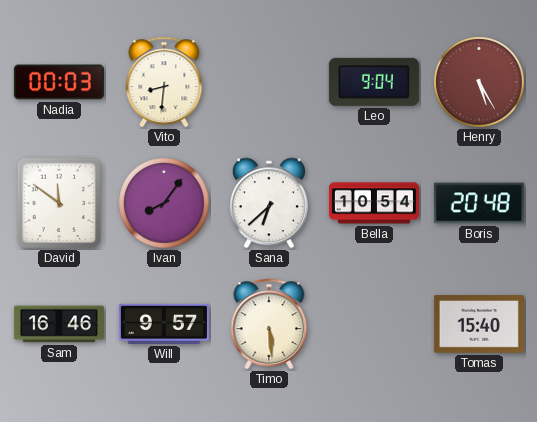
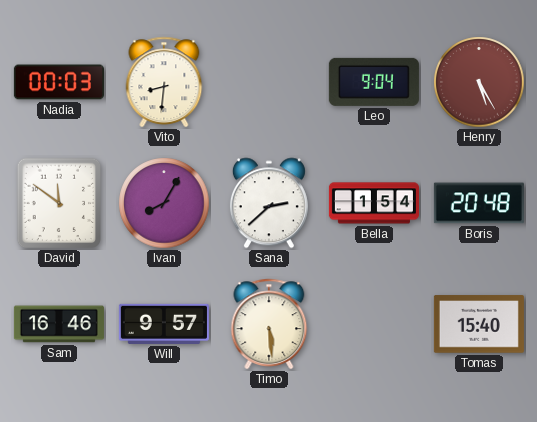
Ivan: 8:06 -> 8:05
Sana: 6:38 -> 2:38
Bella: 10:54 -> 1:54
